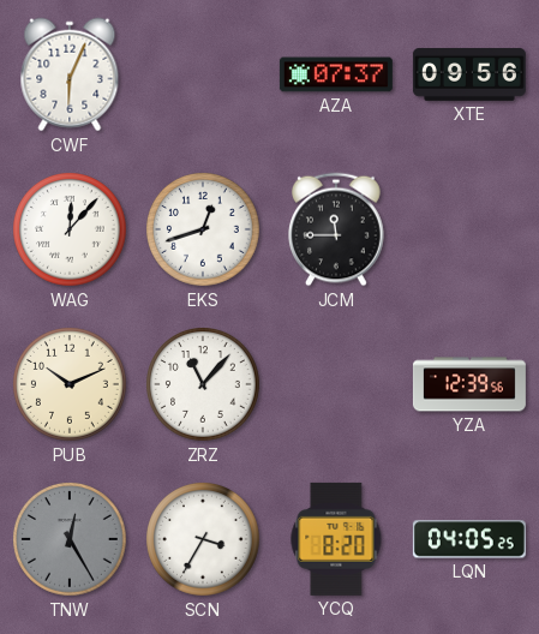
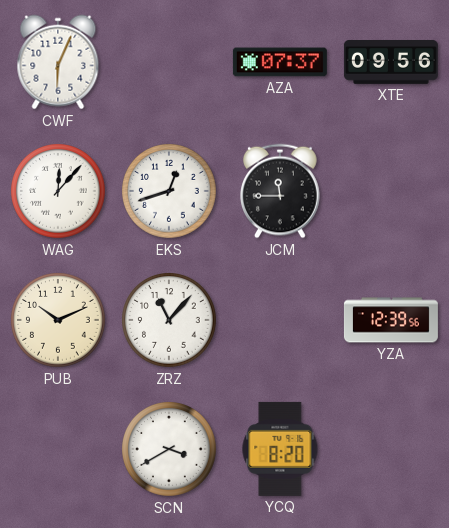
TNW: 12:25 -> none
SCN: 3:35 -> 3:40
LQN: 04:05 -> none
